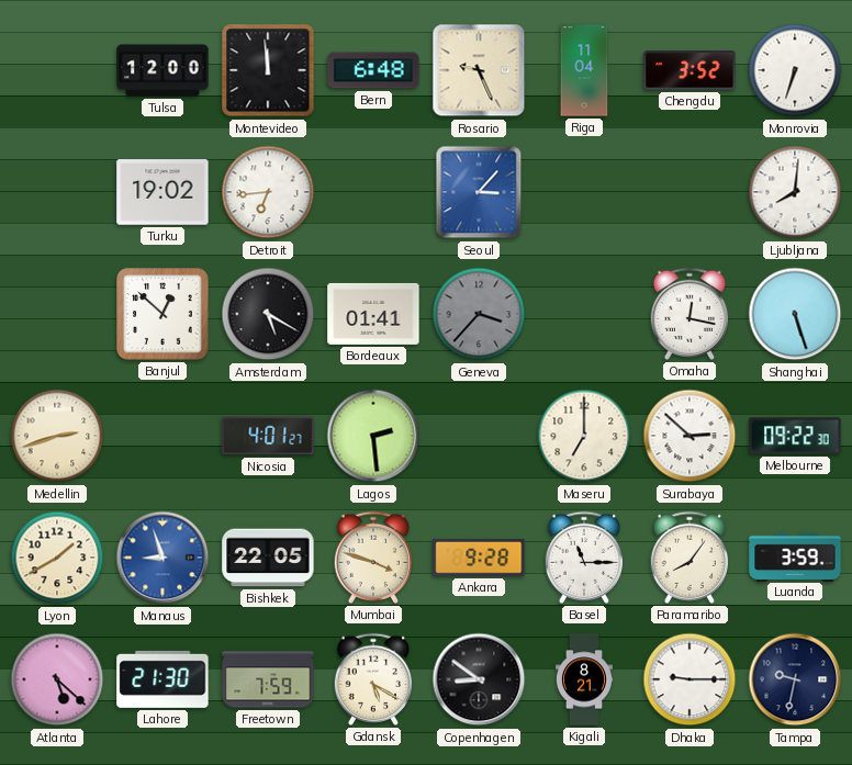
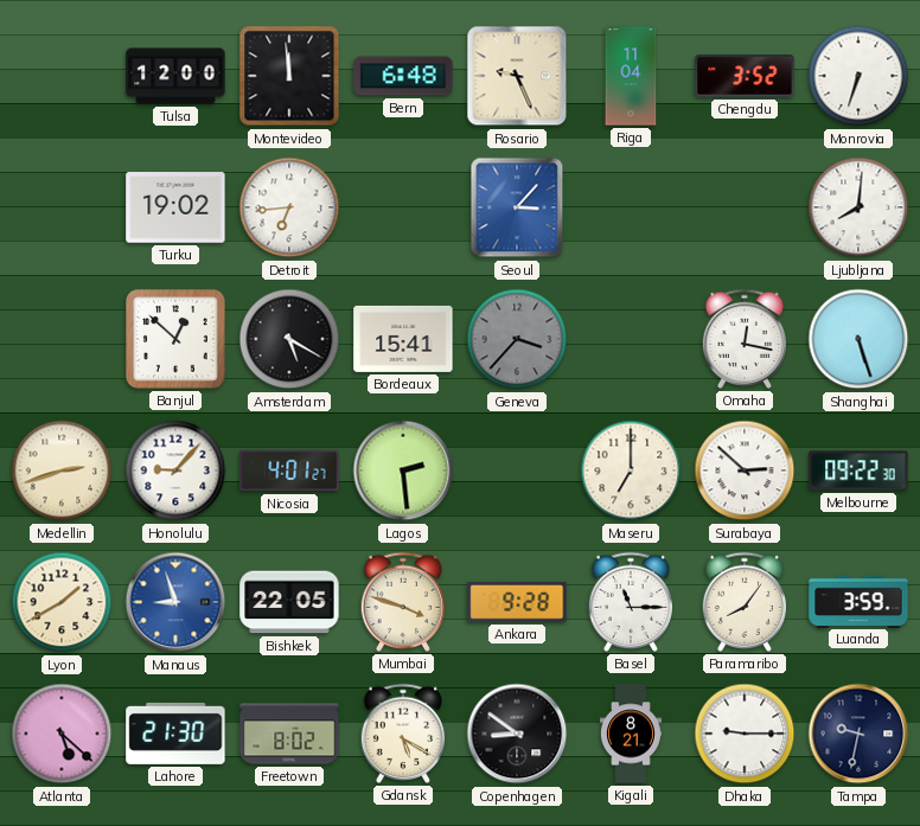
Bordeaux: 01:41 -> 15:41
Honolulu: none -> 9:07
Freetown: 7:59 -> 8:02
